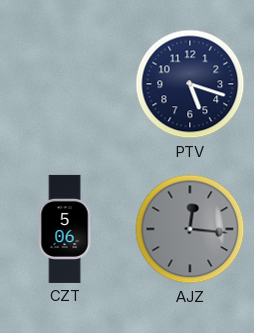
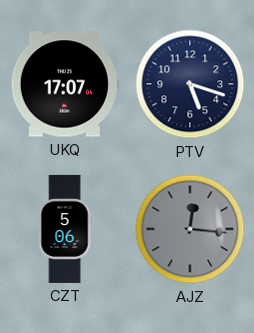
UKQ: none -> 17:07
